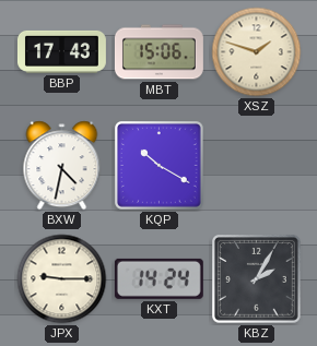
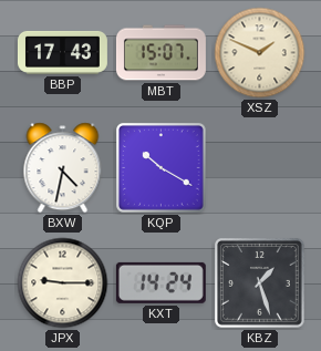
MBT: 15:06 -> 15:07
XSZ: 1:48 -> 1:49
KBZ: 2:05 -> 1:27
